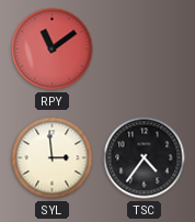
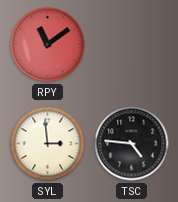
TSC: 4:36 -> 4:46
